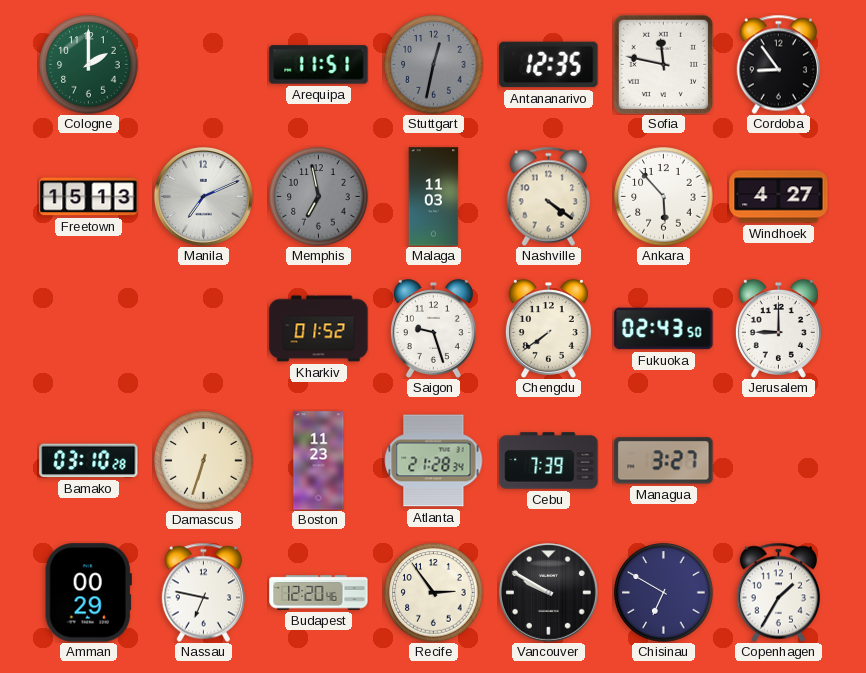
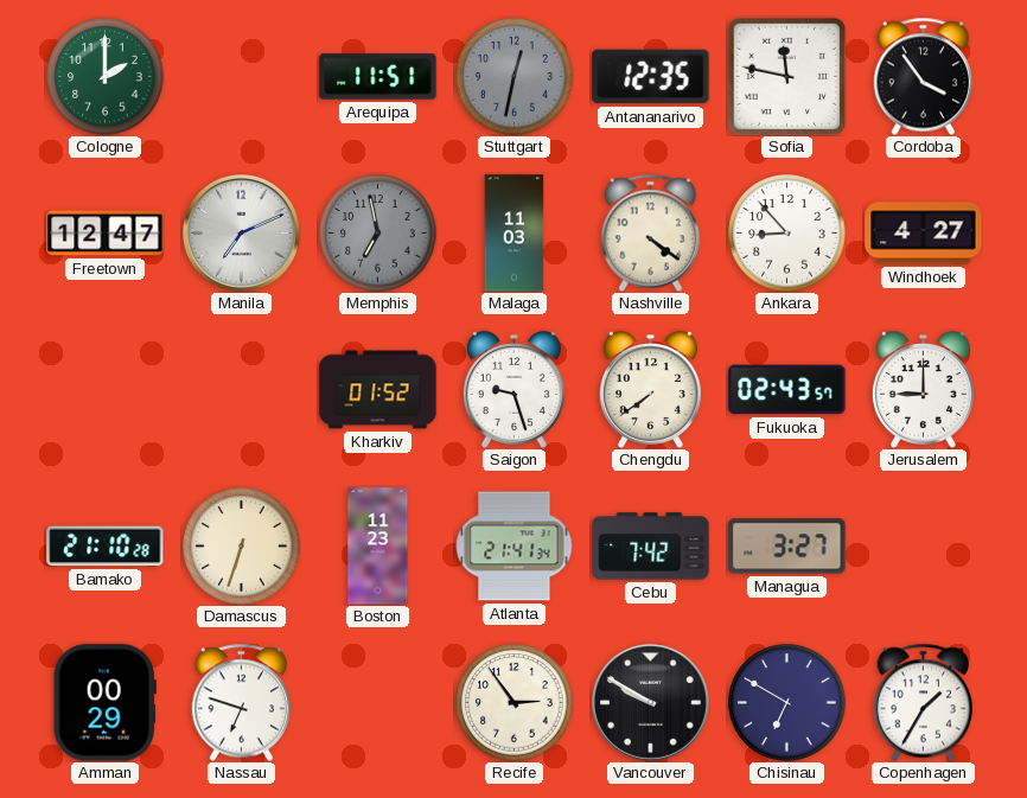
Cordoba: 8:54 -> 3:54
Freetown: 15:13 -> 12:47
Ankara: 5:53 -> 8:53
Fukuoka: 02:43:50 -> 02:43:57
Bamako: 03:10 -> 21:10
Atlanta: 21:28 -> 21:41
Cebu: 7:39 -> 7:42
Nassau: 6:47 -> 6:48
Budapest: 12:20 -> none
